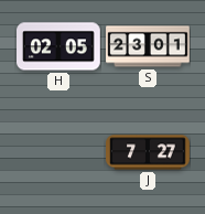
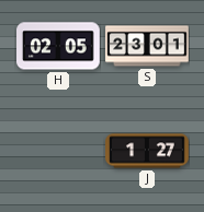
J: 7:27 -> 1:27
